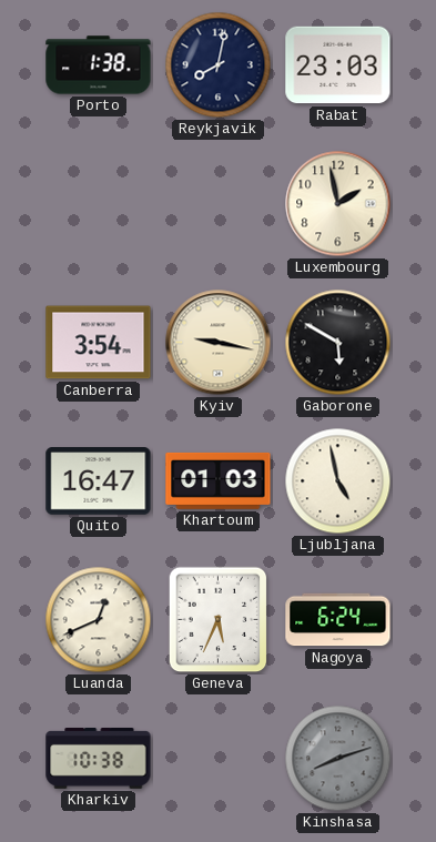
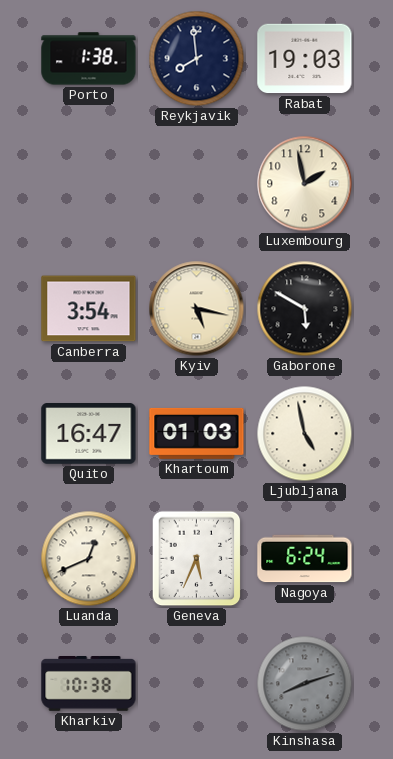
Reykjavik: 8:02 -> 7:59
Rabat: 23:03 -> 19:03
Kyiv: 9:17 -> 5:17
